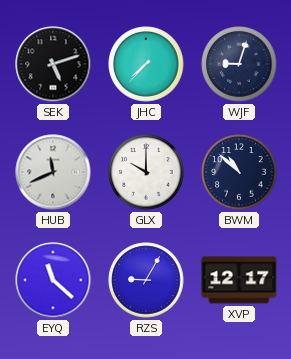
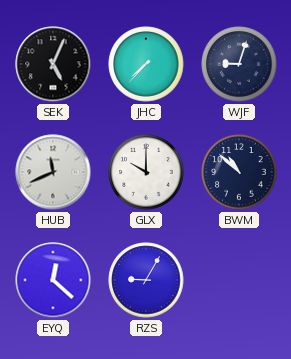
SEK: 5:12 -> 5:04
EYQ: 11:22 -> 12:22
XVP: 12:17 -> none
